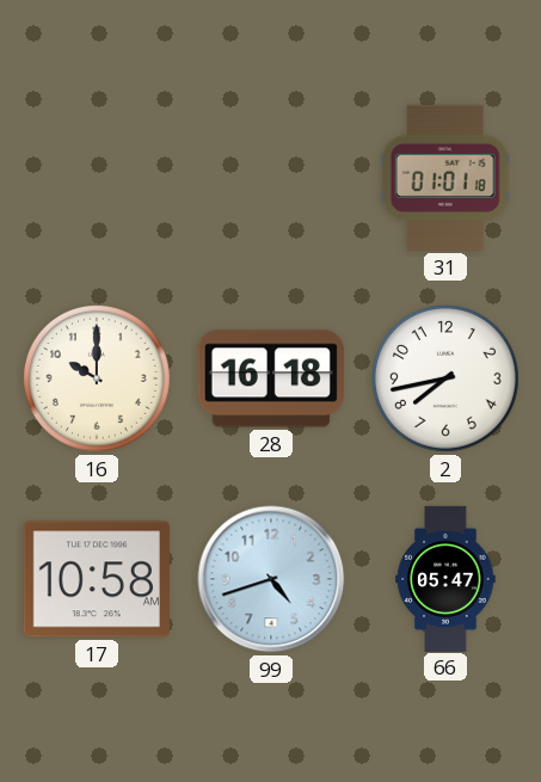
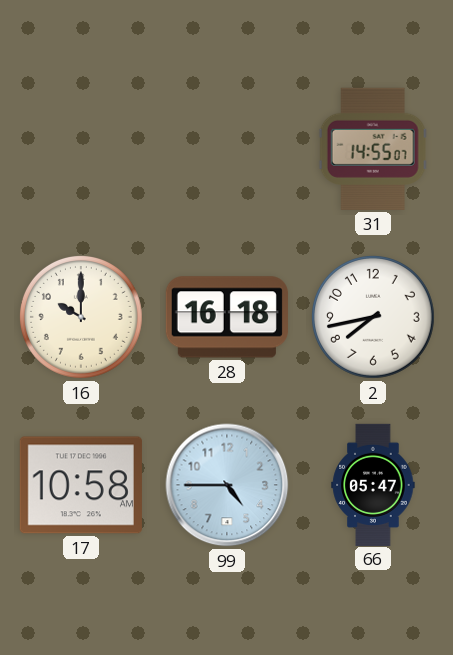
31: 01:01 -> 14:55
99: 4:42 -> 4:45
